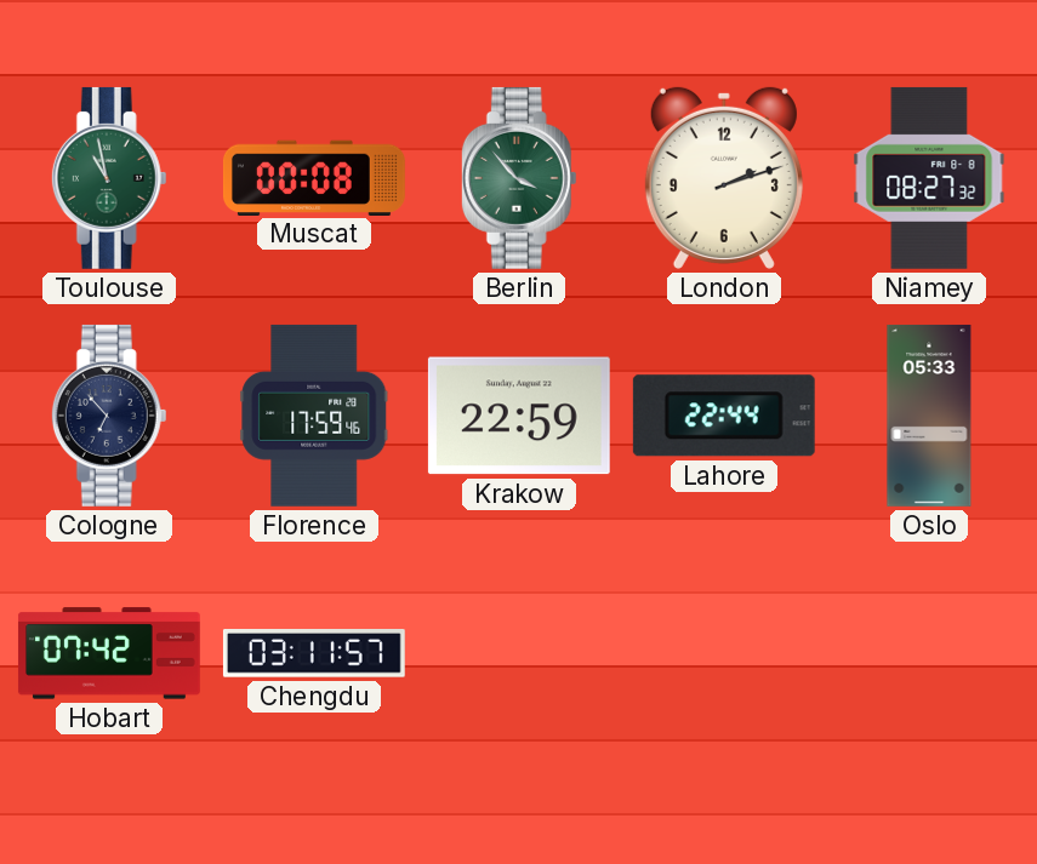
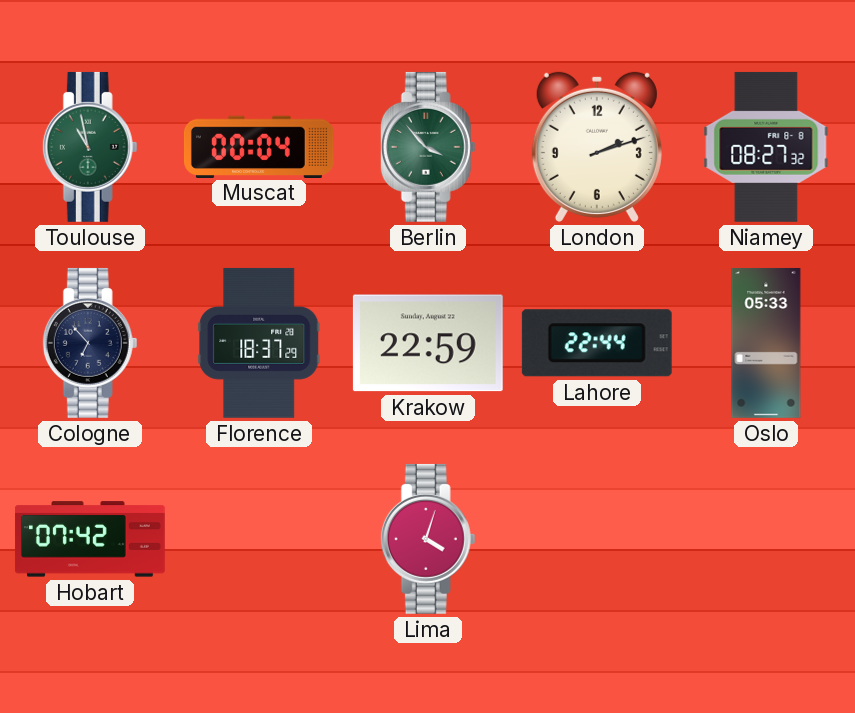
Muscat: 00:08 -> 00:04
Florence: 17:59 -> 18:37
Chengdu: 03:11 -> none
Lima: none -> 4:03
